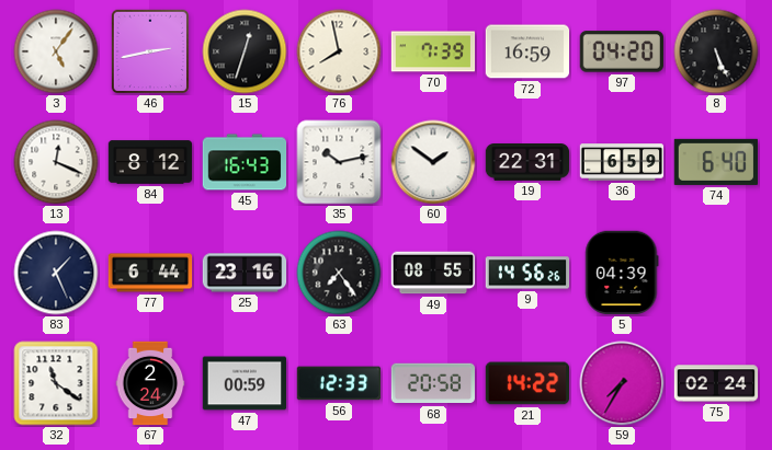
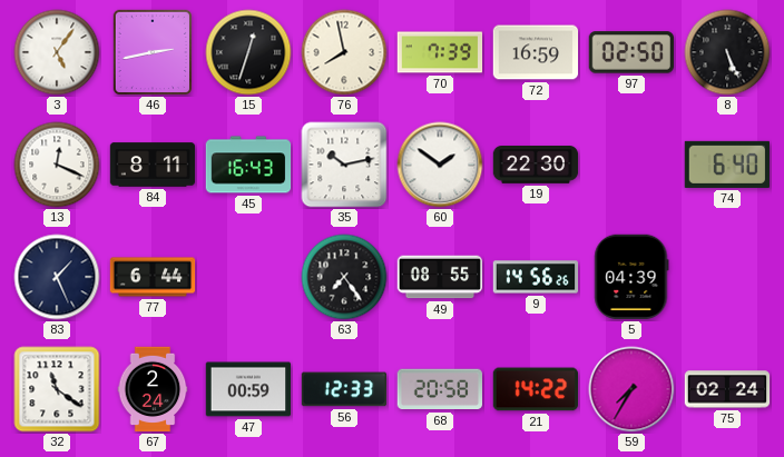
97: 04:20 -> 02:50
84: 8:12 -> 8:11
19: 22:31 -> 22:30
36: 6:59 -> none
25: 23:16 -> none
